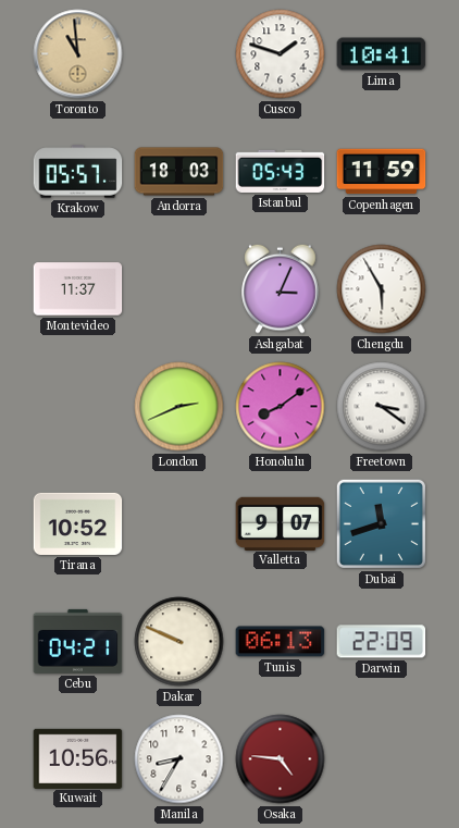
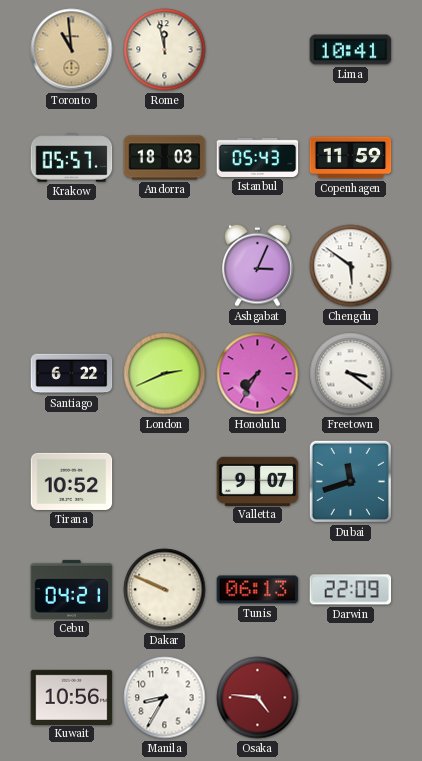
Rome: none -> 11:58
Cusco: 1:48 -> none
Montevideo: 11:37 -> none
Chengdu: 5:55 -> 5:51
Santiago: none -> 6:22
Honolulu: 8:09 -> 7:35
